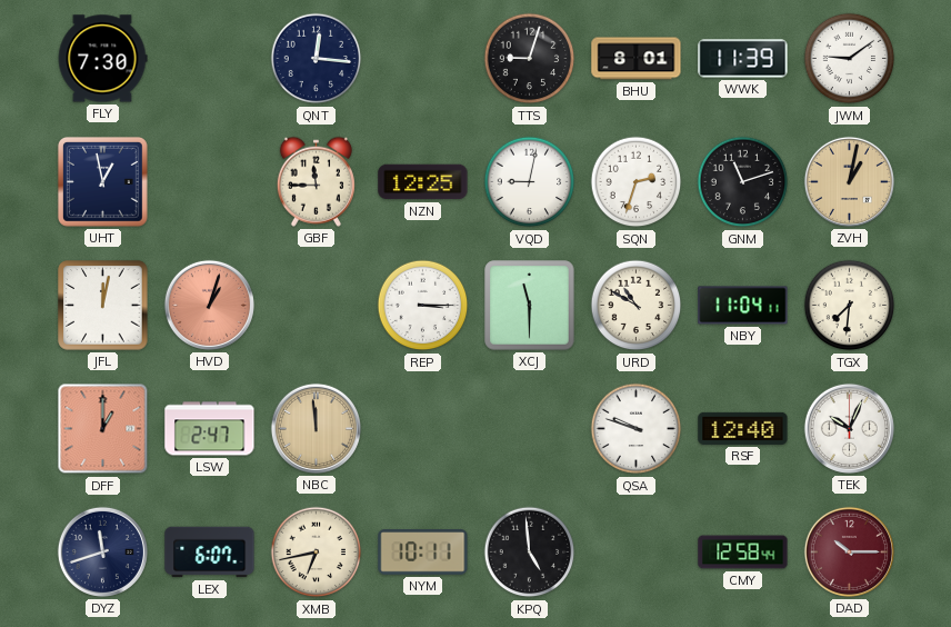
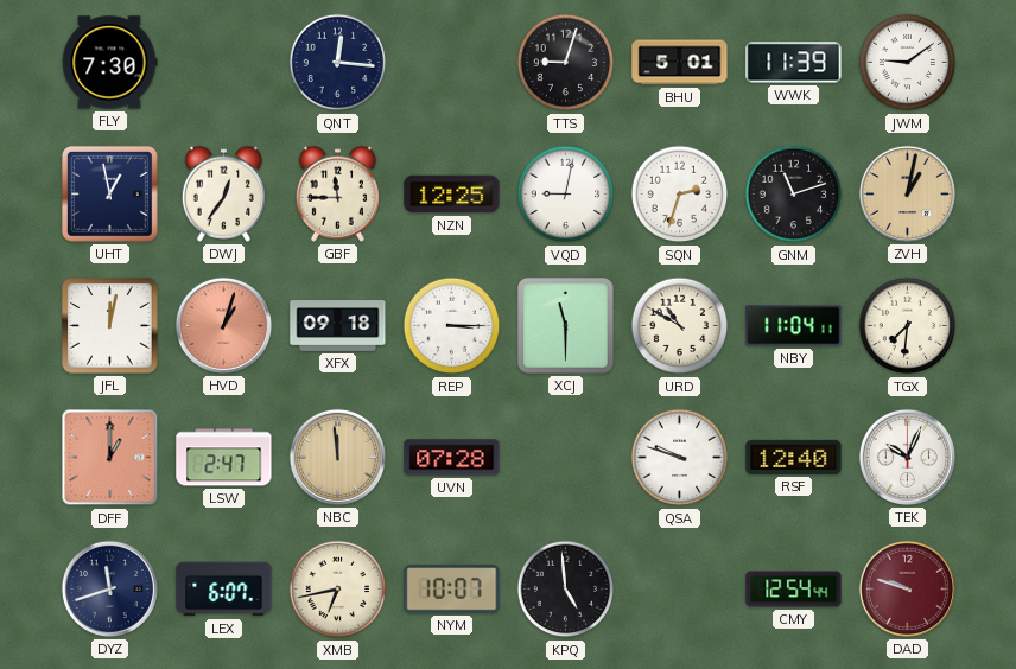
BHU: 8:01 -> 5:01
DWJ: none -> 12:36
XFX: none -> 09:18
UVN: none -> 07:28
NYM: 10:11 -> 10:07
CMY: 12:58 -> 12:54
DAD: 10:15 -> 9:48
